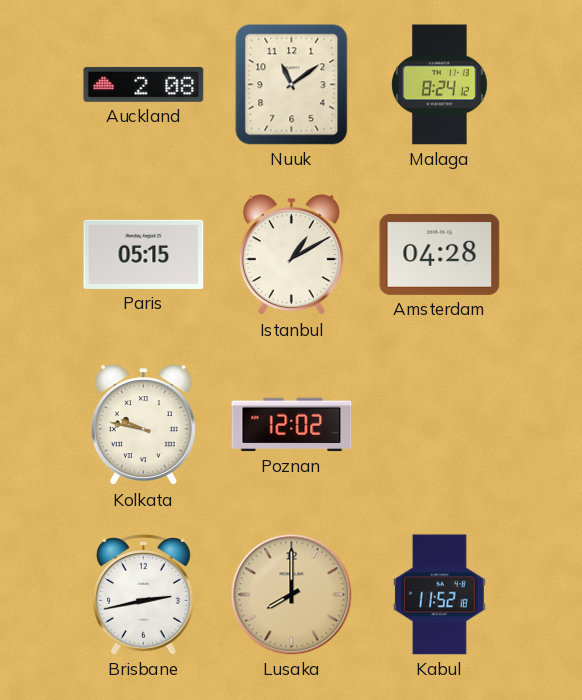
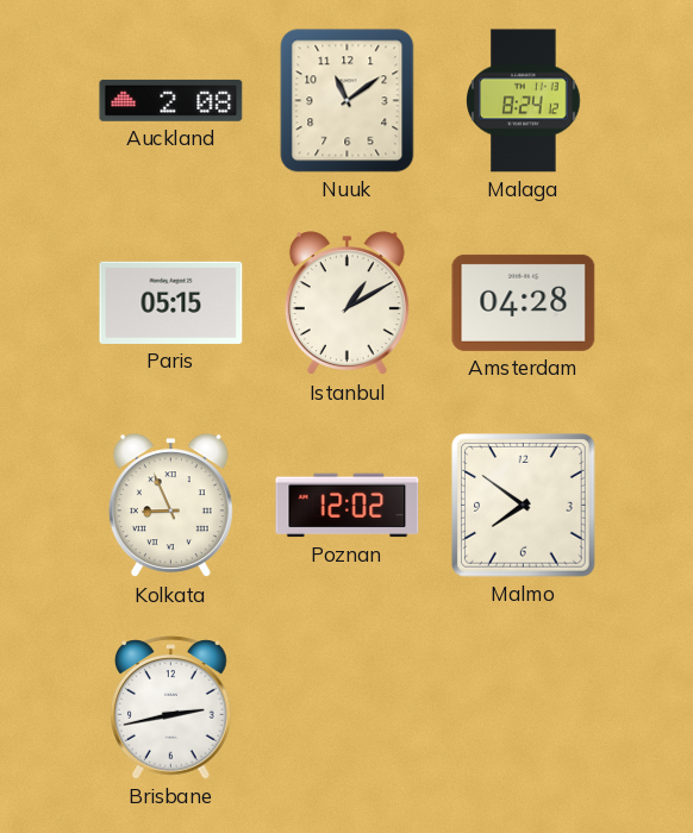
Kolkata: 9:47 -> 8:56
Malmo: none -> 7:51
Lusaka: 8:00 -> none
Kabul: 11:52 -> none
